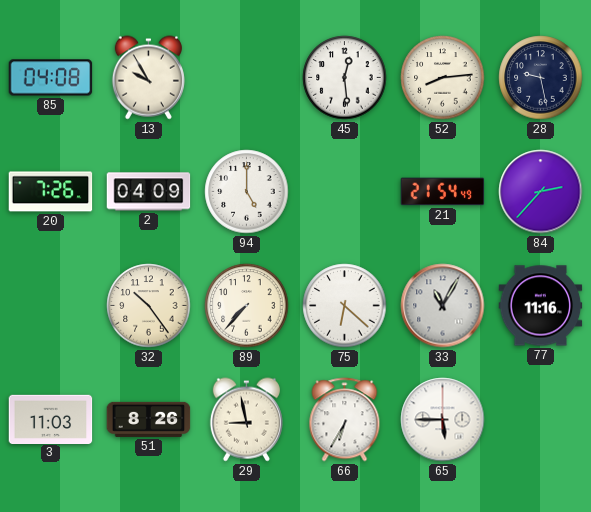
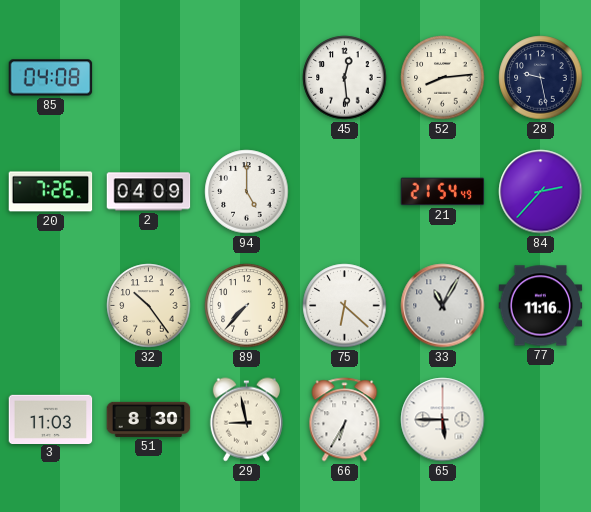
13: 9:55 -> none
51: 8:26 -> 8:30
